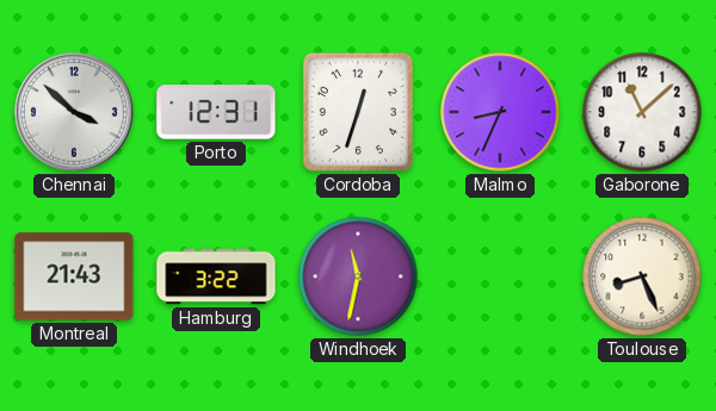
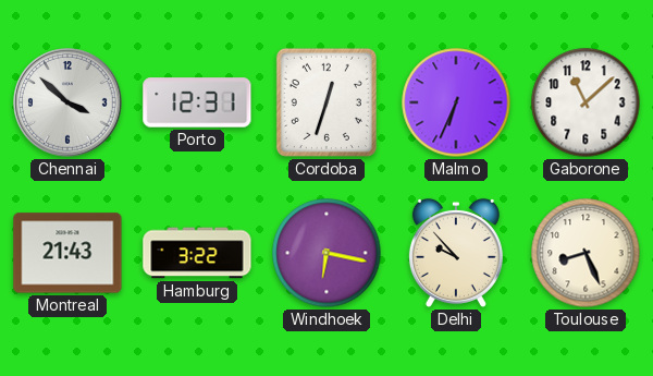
Malmo: 8:34 -> 6:34
Windhoek: 11:32 -> 6:17
Delhi: none -> 9:53
